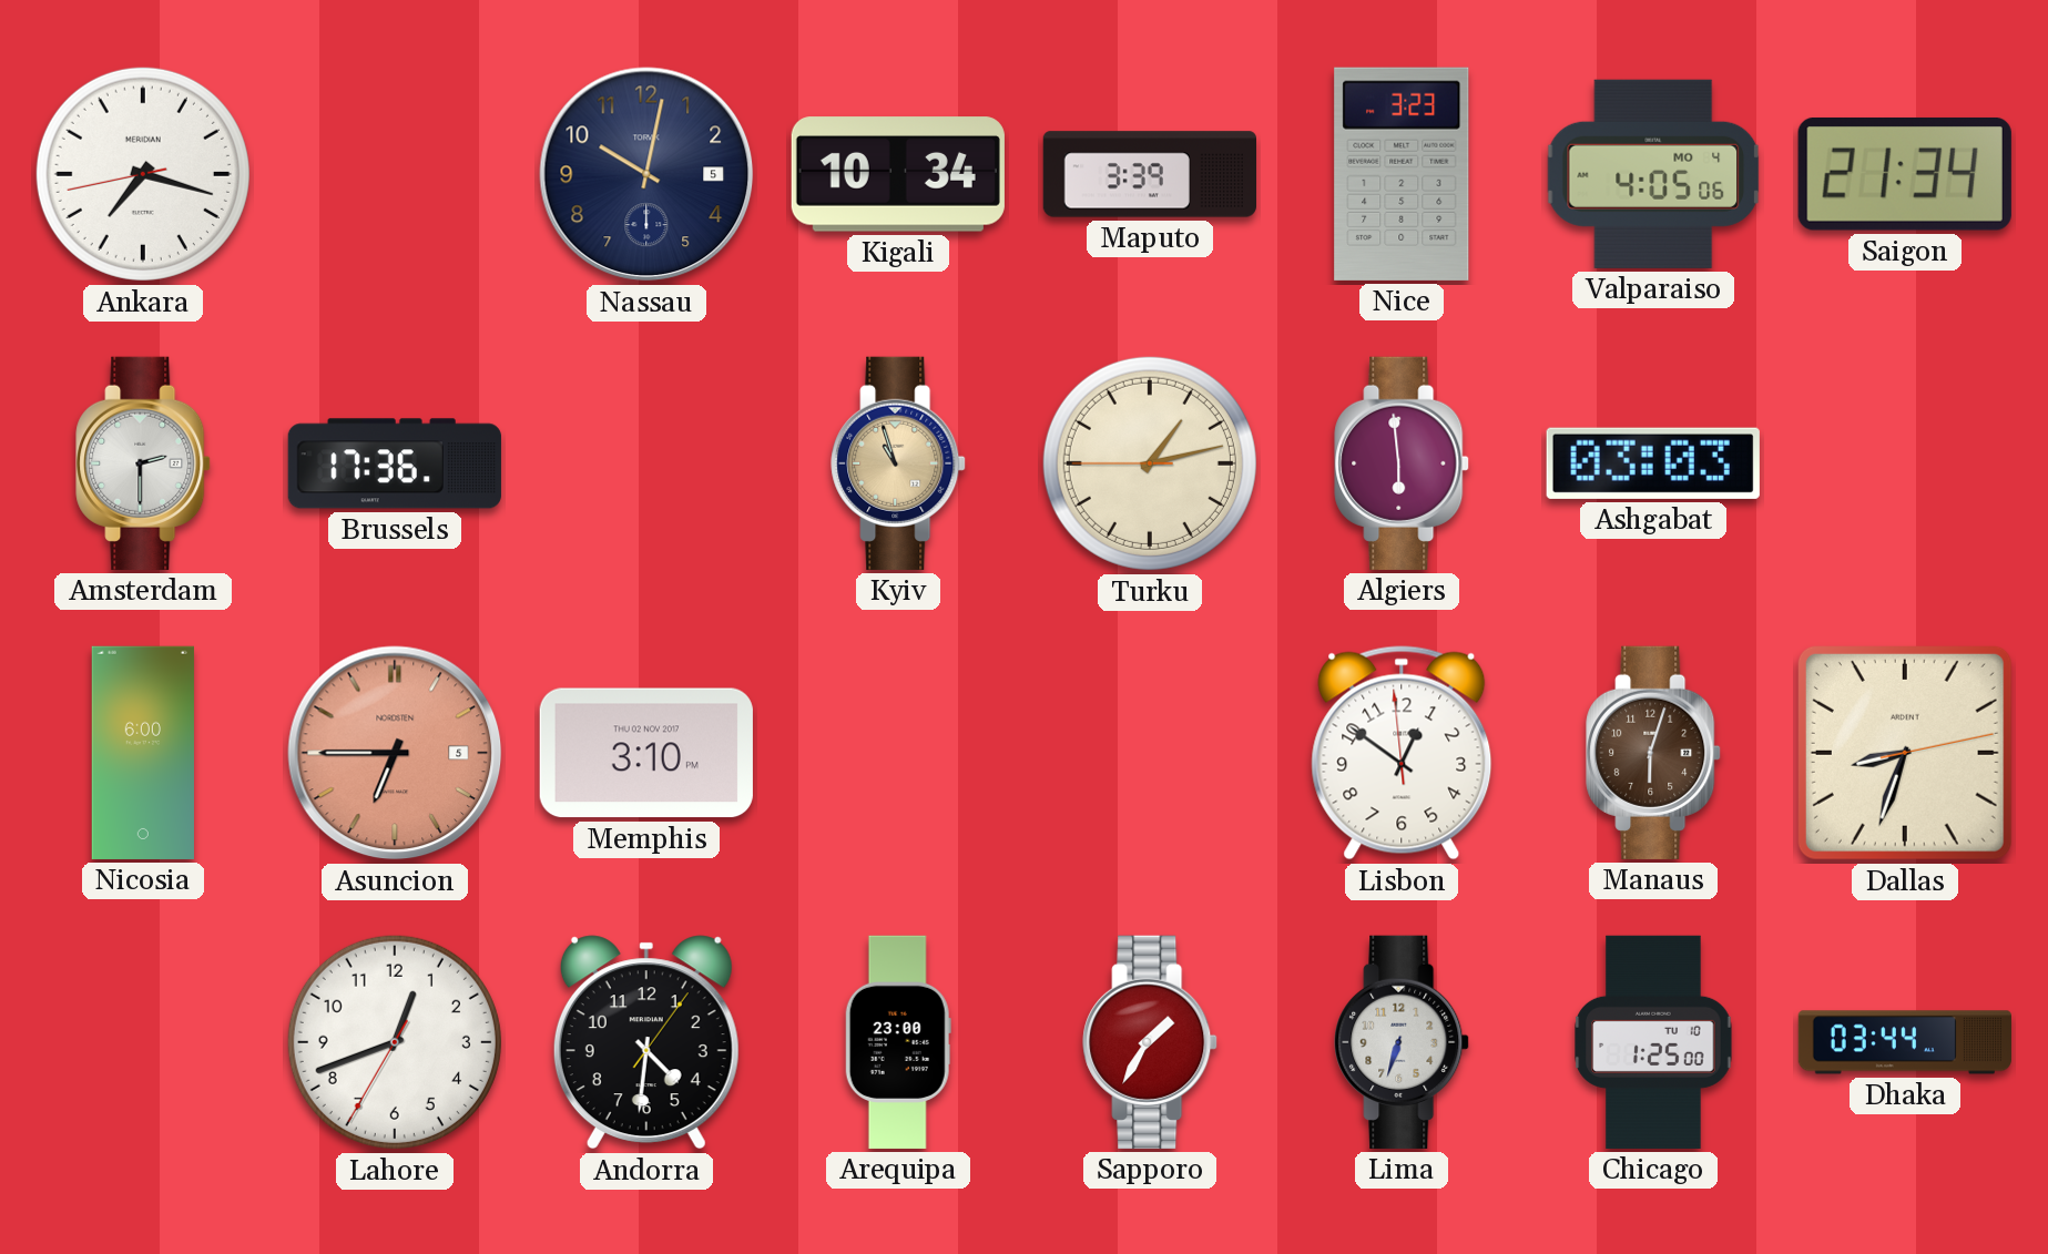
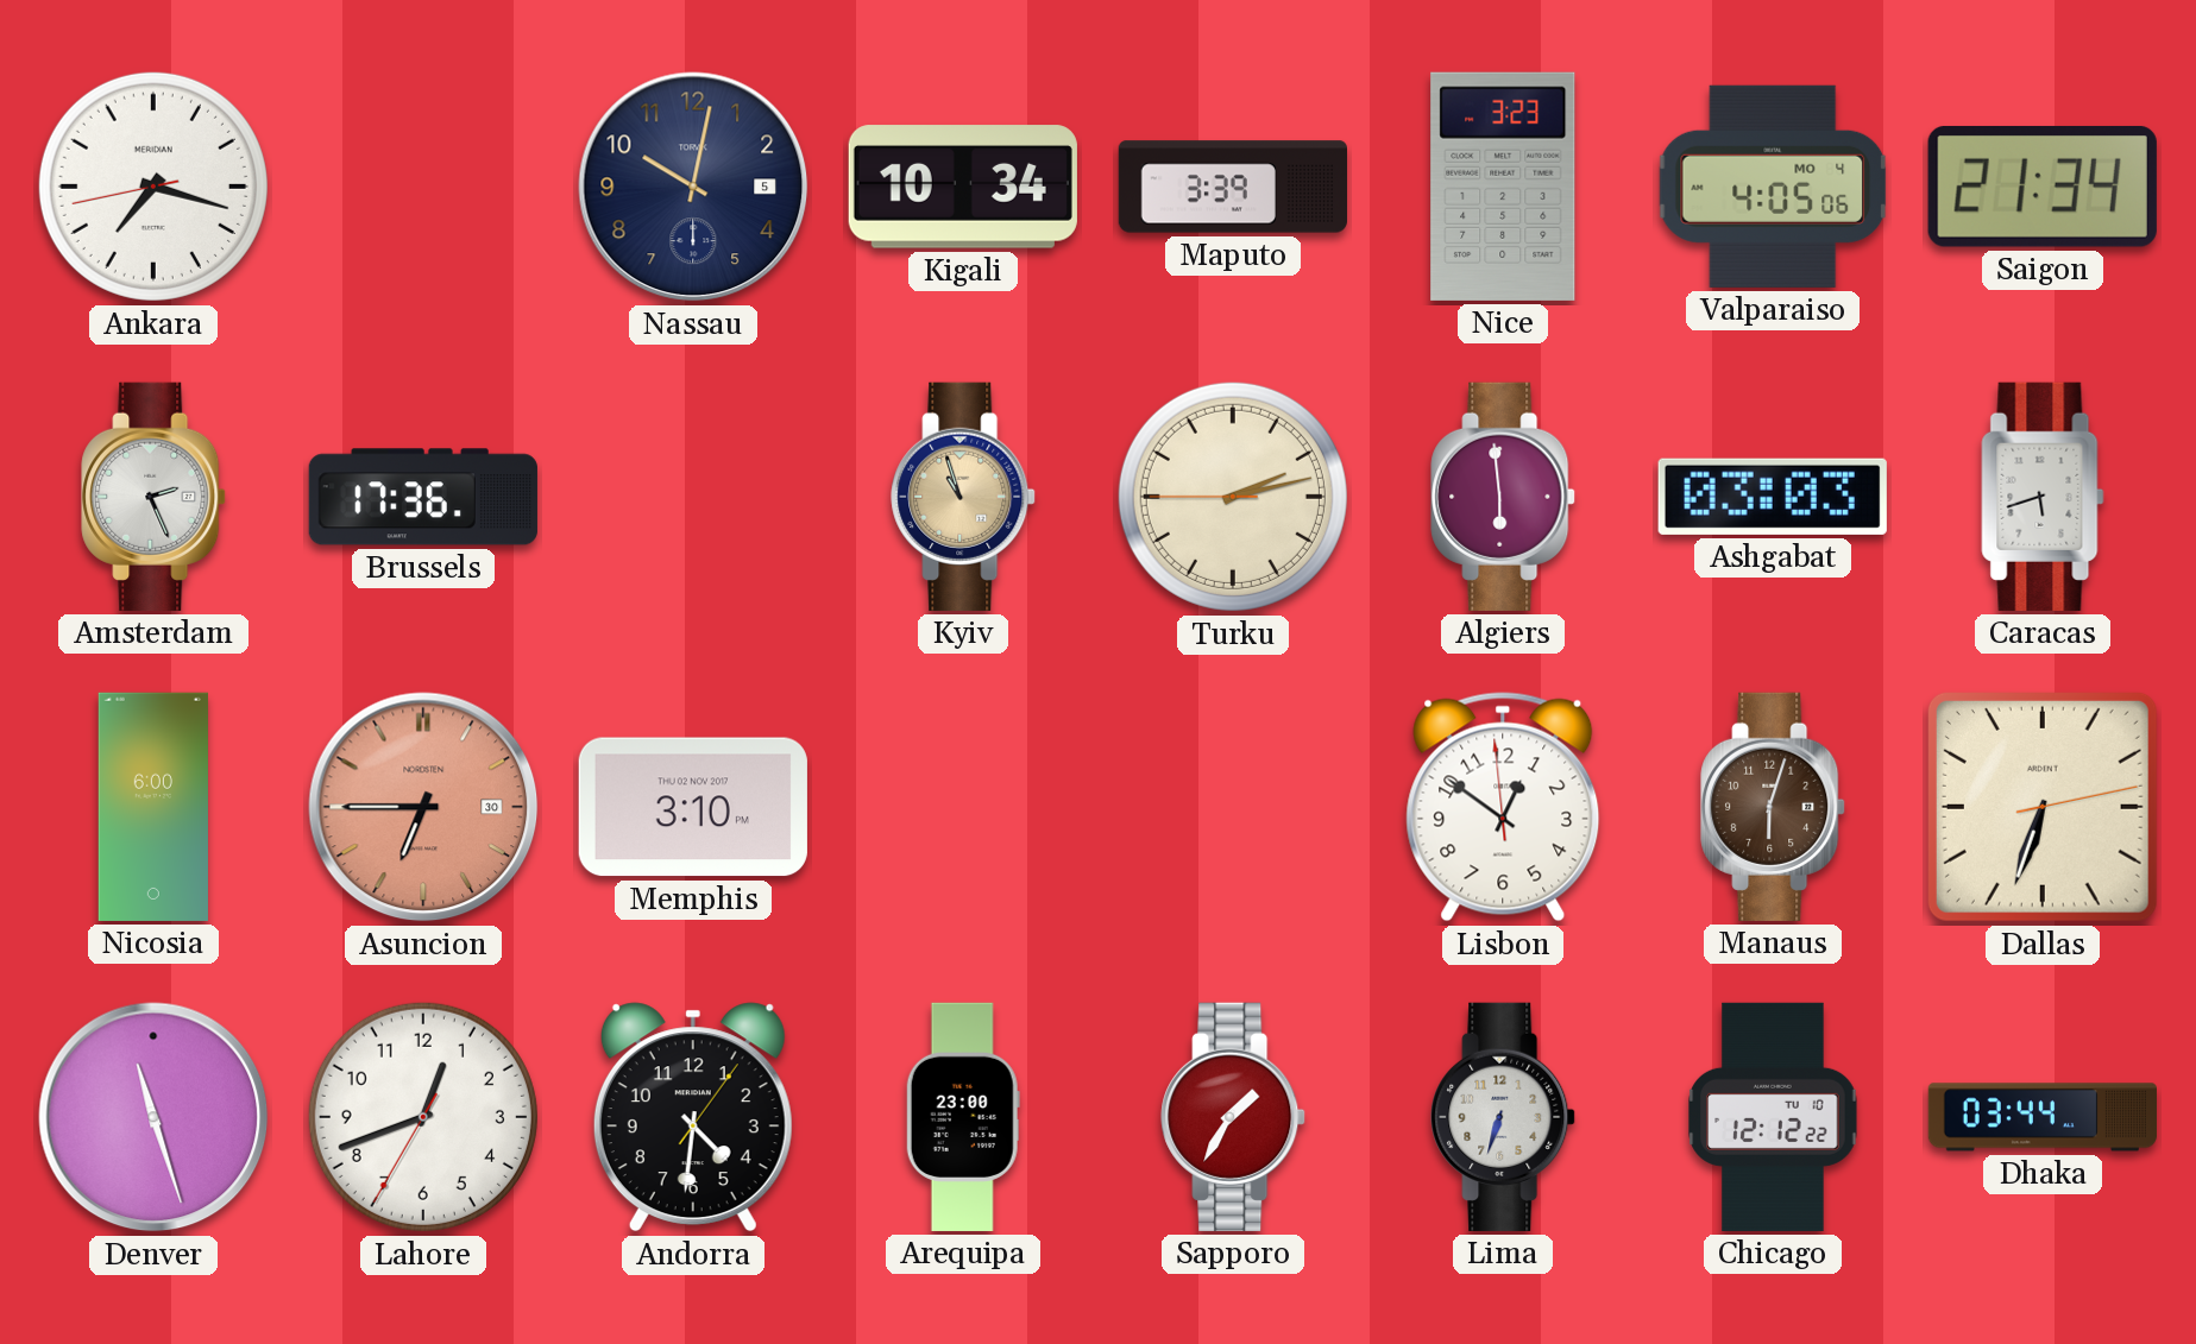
Amsterdam: 2:30 -> 2:26
Turku: 1:12 -> 2:12
Caracas: none -> 5:42
Asuncion date: 5 -> 30
Dallas: 8:33 -> 6:33
Denver: none -> 11:27
Chicago: 1:25 -> 12:12
